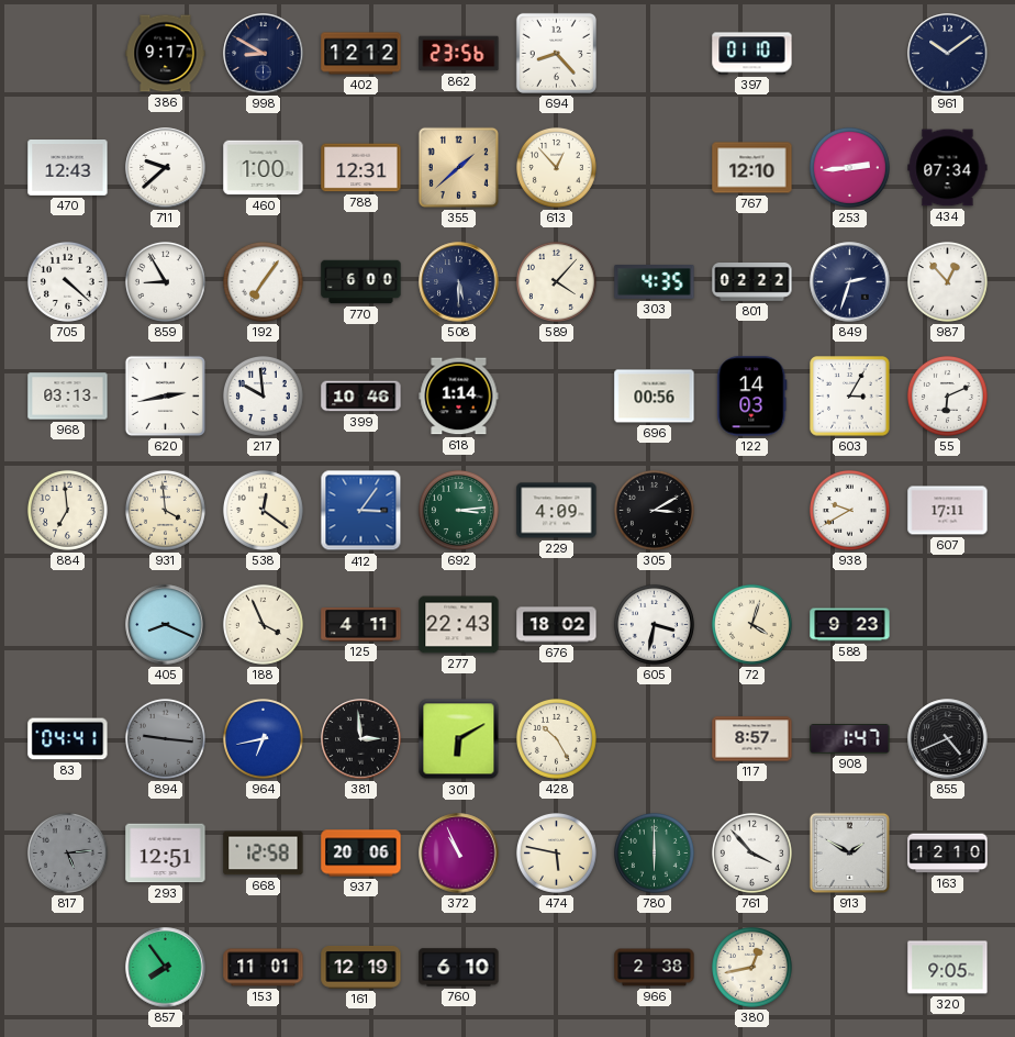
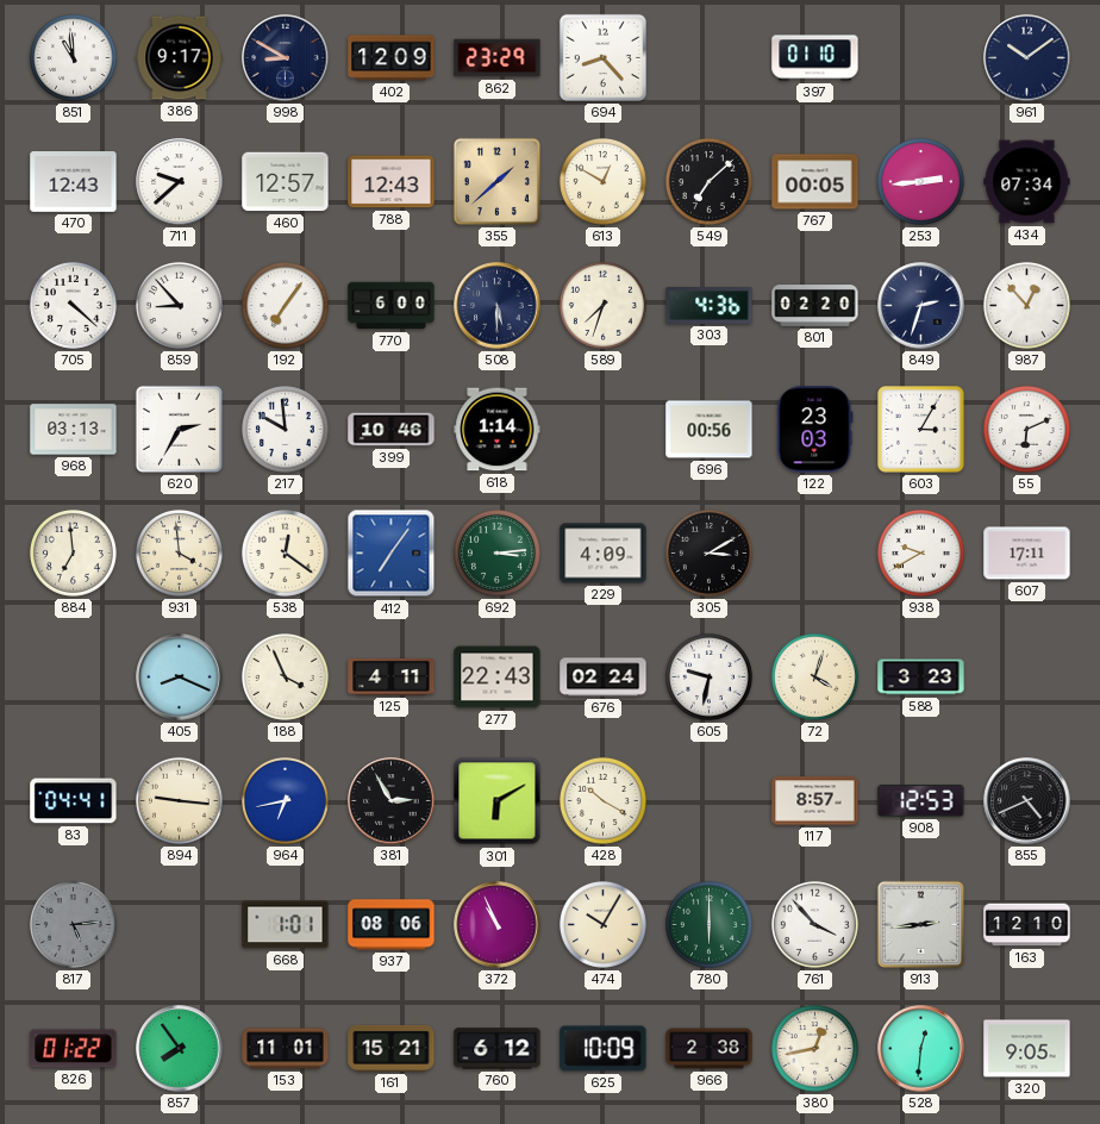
851: none -> 10:59
402: 12:12 -> 12:09
862: 23:56 -> 23:29
460: 1:00 -> 12:57
788: 12:31 -> 12:43
613: 12:53 -> 12:50
549: none -> 7:08
767: 12:10 -> 00:05
859: 8:55 -> 8:53
589: 4:07 -> 7:33
303: 4:35 -> 4:36
801: 02:22 -> 02:20
620: 2:43 -> 2:35
122: 14:03 -> 23:03
412: 3:06 -> 7:06
676: 18:02 -> 02:24
605: 3:32 -> 9:32
588: 9:23 -> 3:23
894 dial: grey -> cream
381: 2:59 -> 2:55
428: 10:25 -> 10:20
908: 1:47 -> 12:53
293: 12:51 -> none
668: 12:58 -> 1:01
937: 20:06 -> 08:06
474: 5:47 -> 10:05
913: 1:50 -> 2:44
826: none -> 01:22
161: 12:19 -> 15:21
760: 6:10 -> 6:12
625: none -> 10:09
528: none -> 12:31
